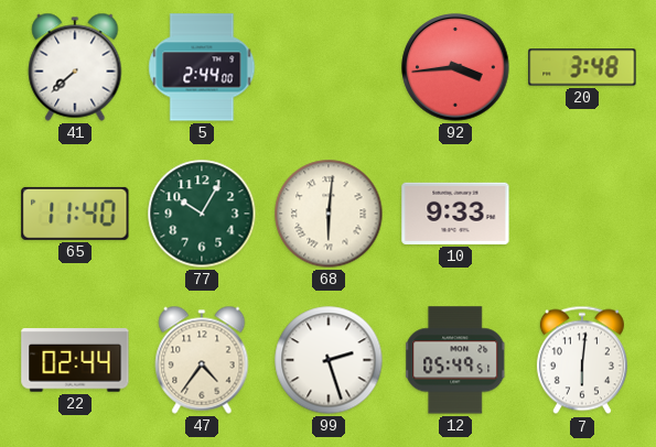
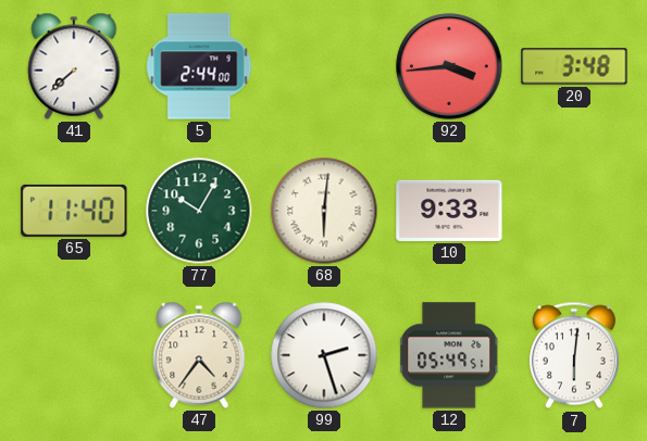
22: 02:44 -> none
